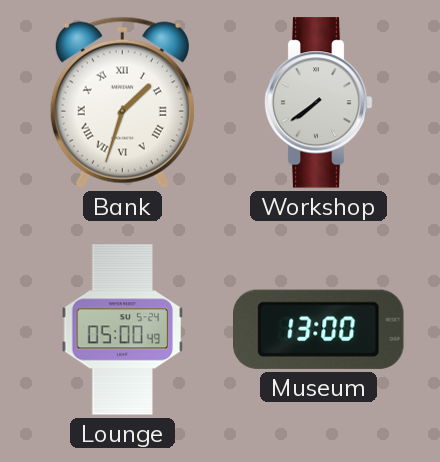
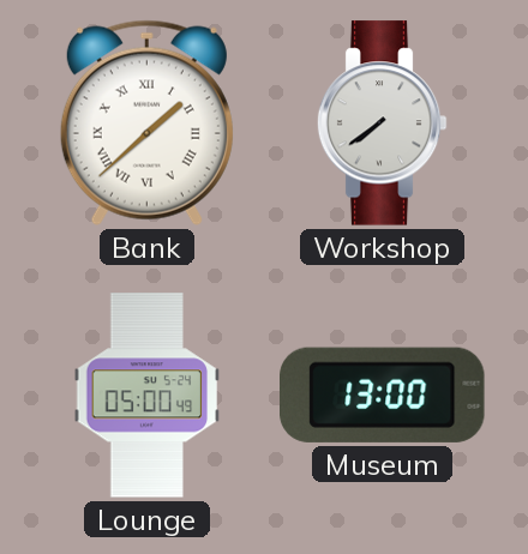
Bank: 1:33 -> 1:38
